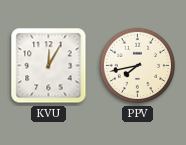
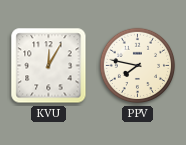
PPV: 7:43 -> 7:47
